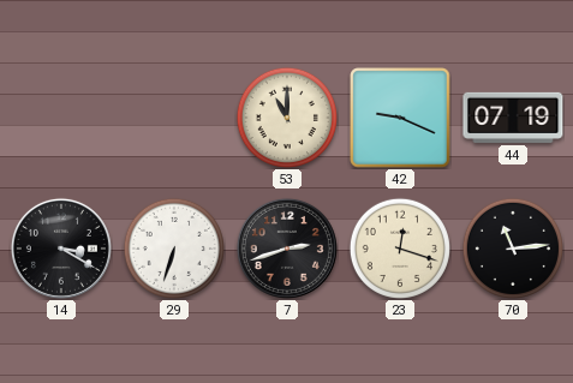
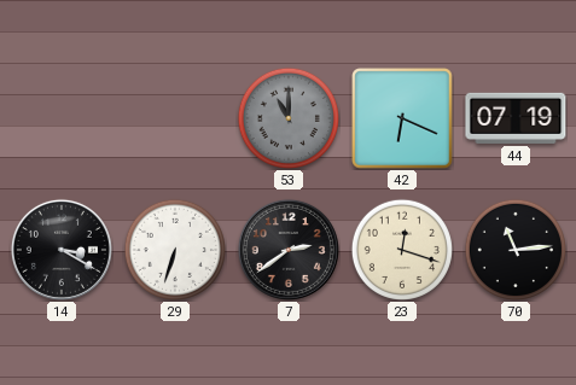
53 dial: cream -> grey
42: 9:19 -> 6:19
7: 2:42 -> 2:39
